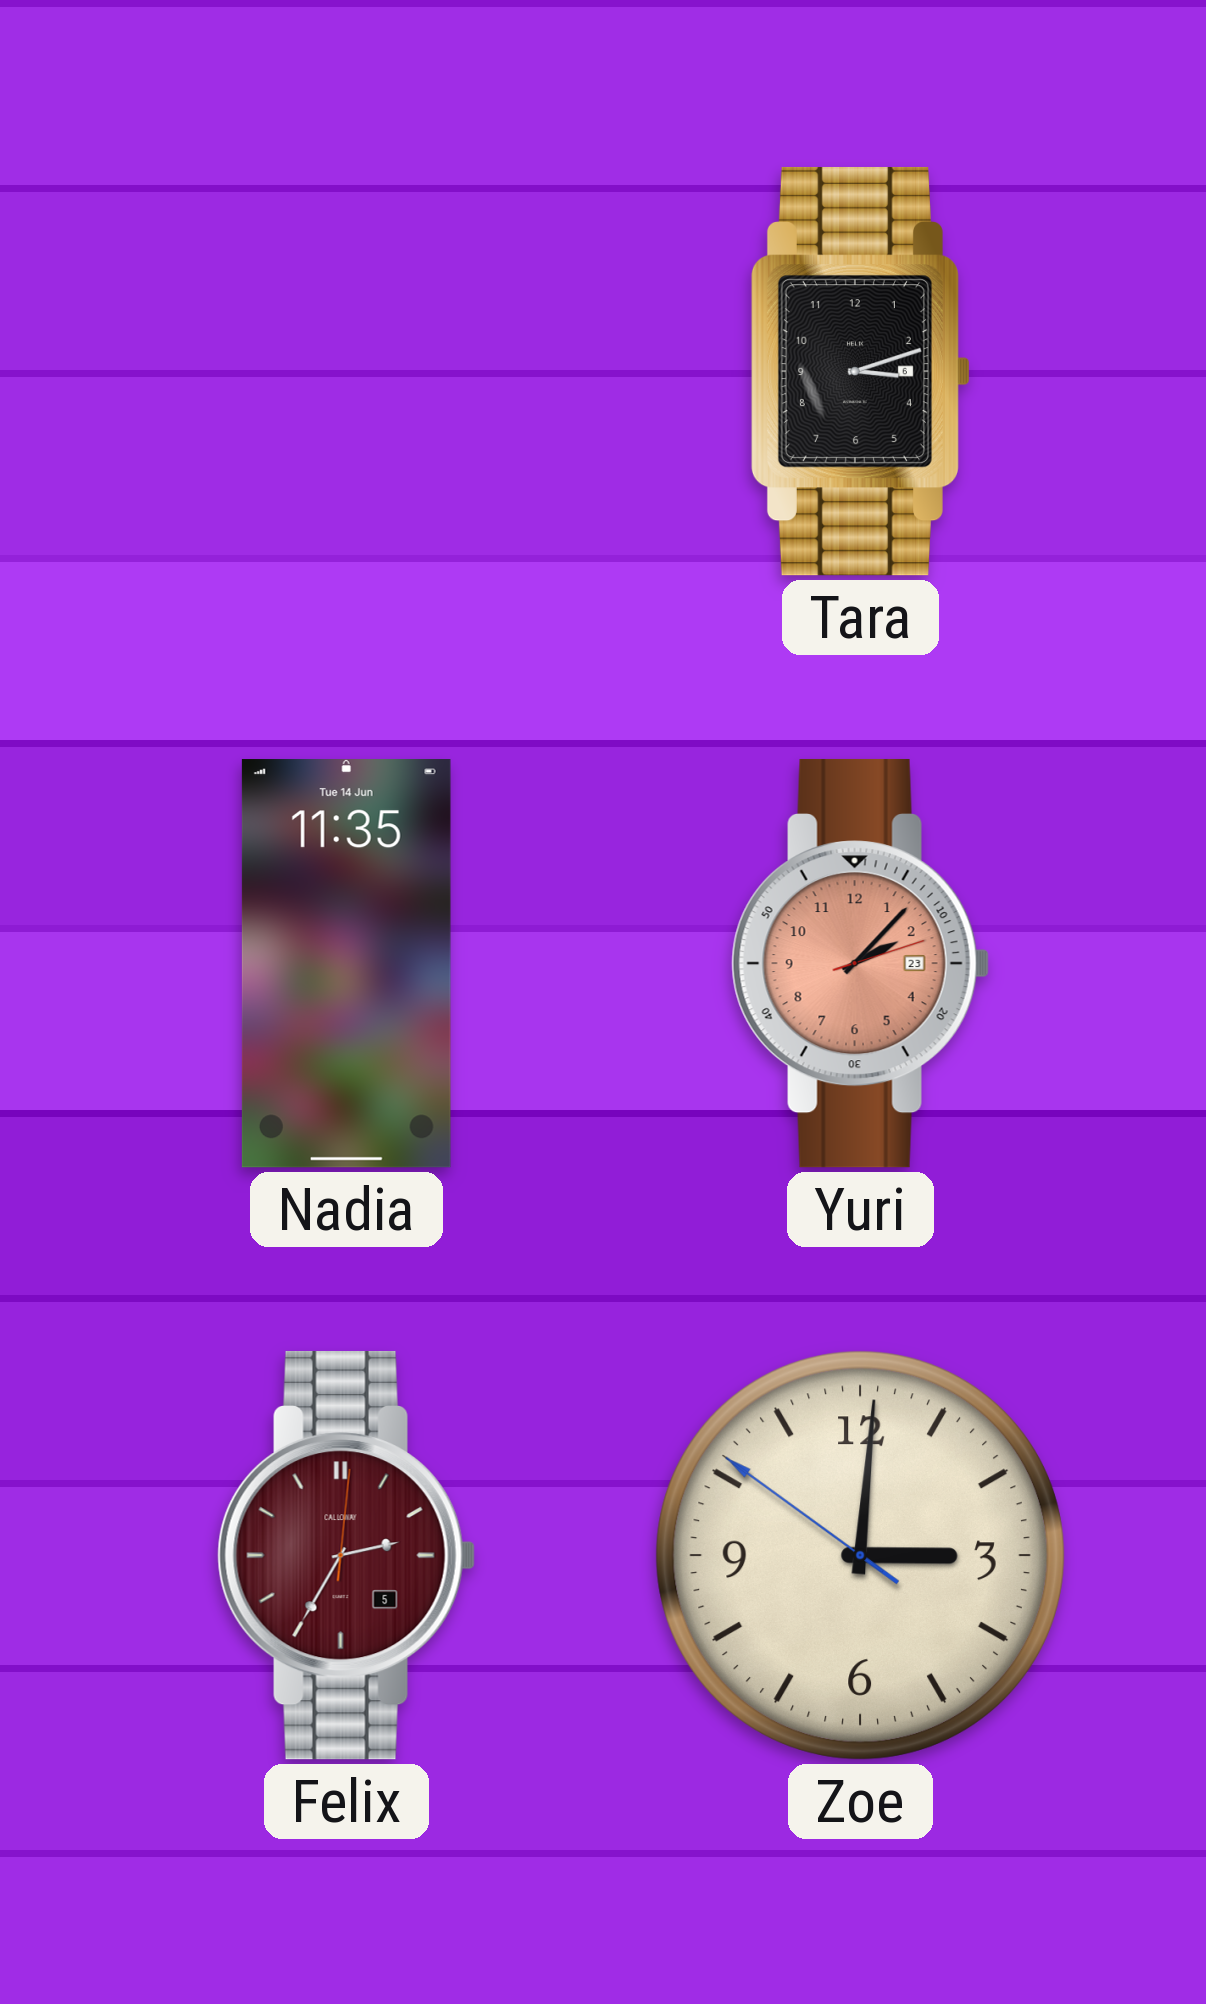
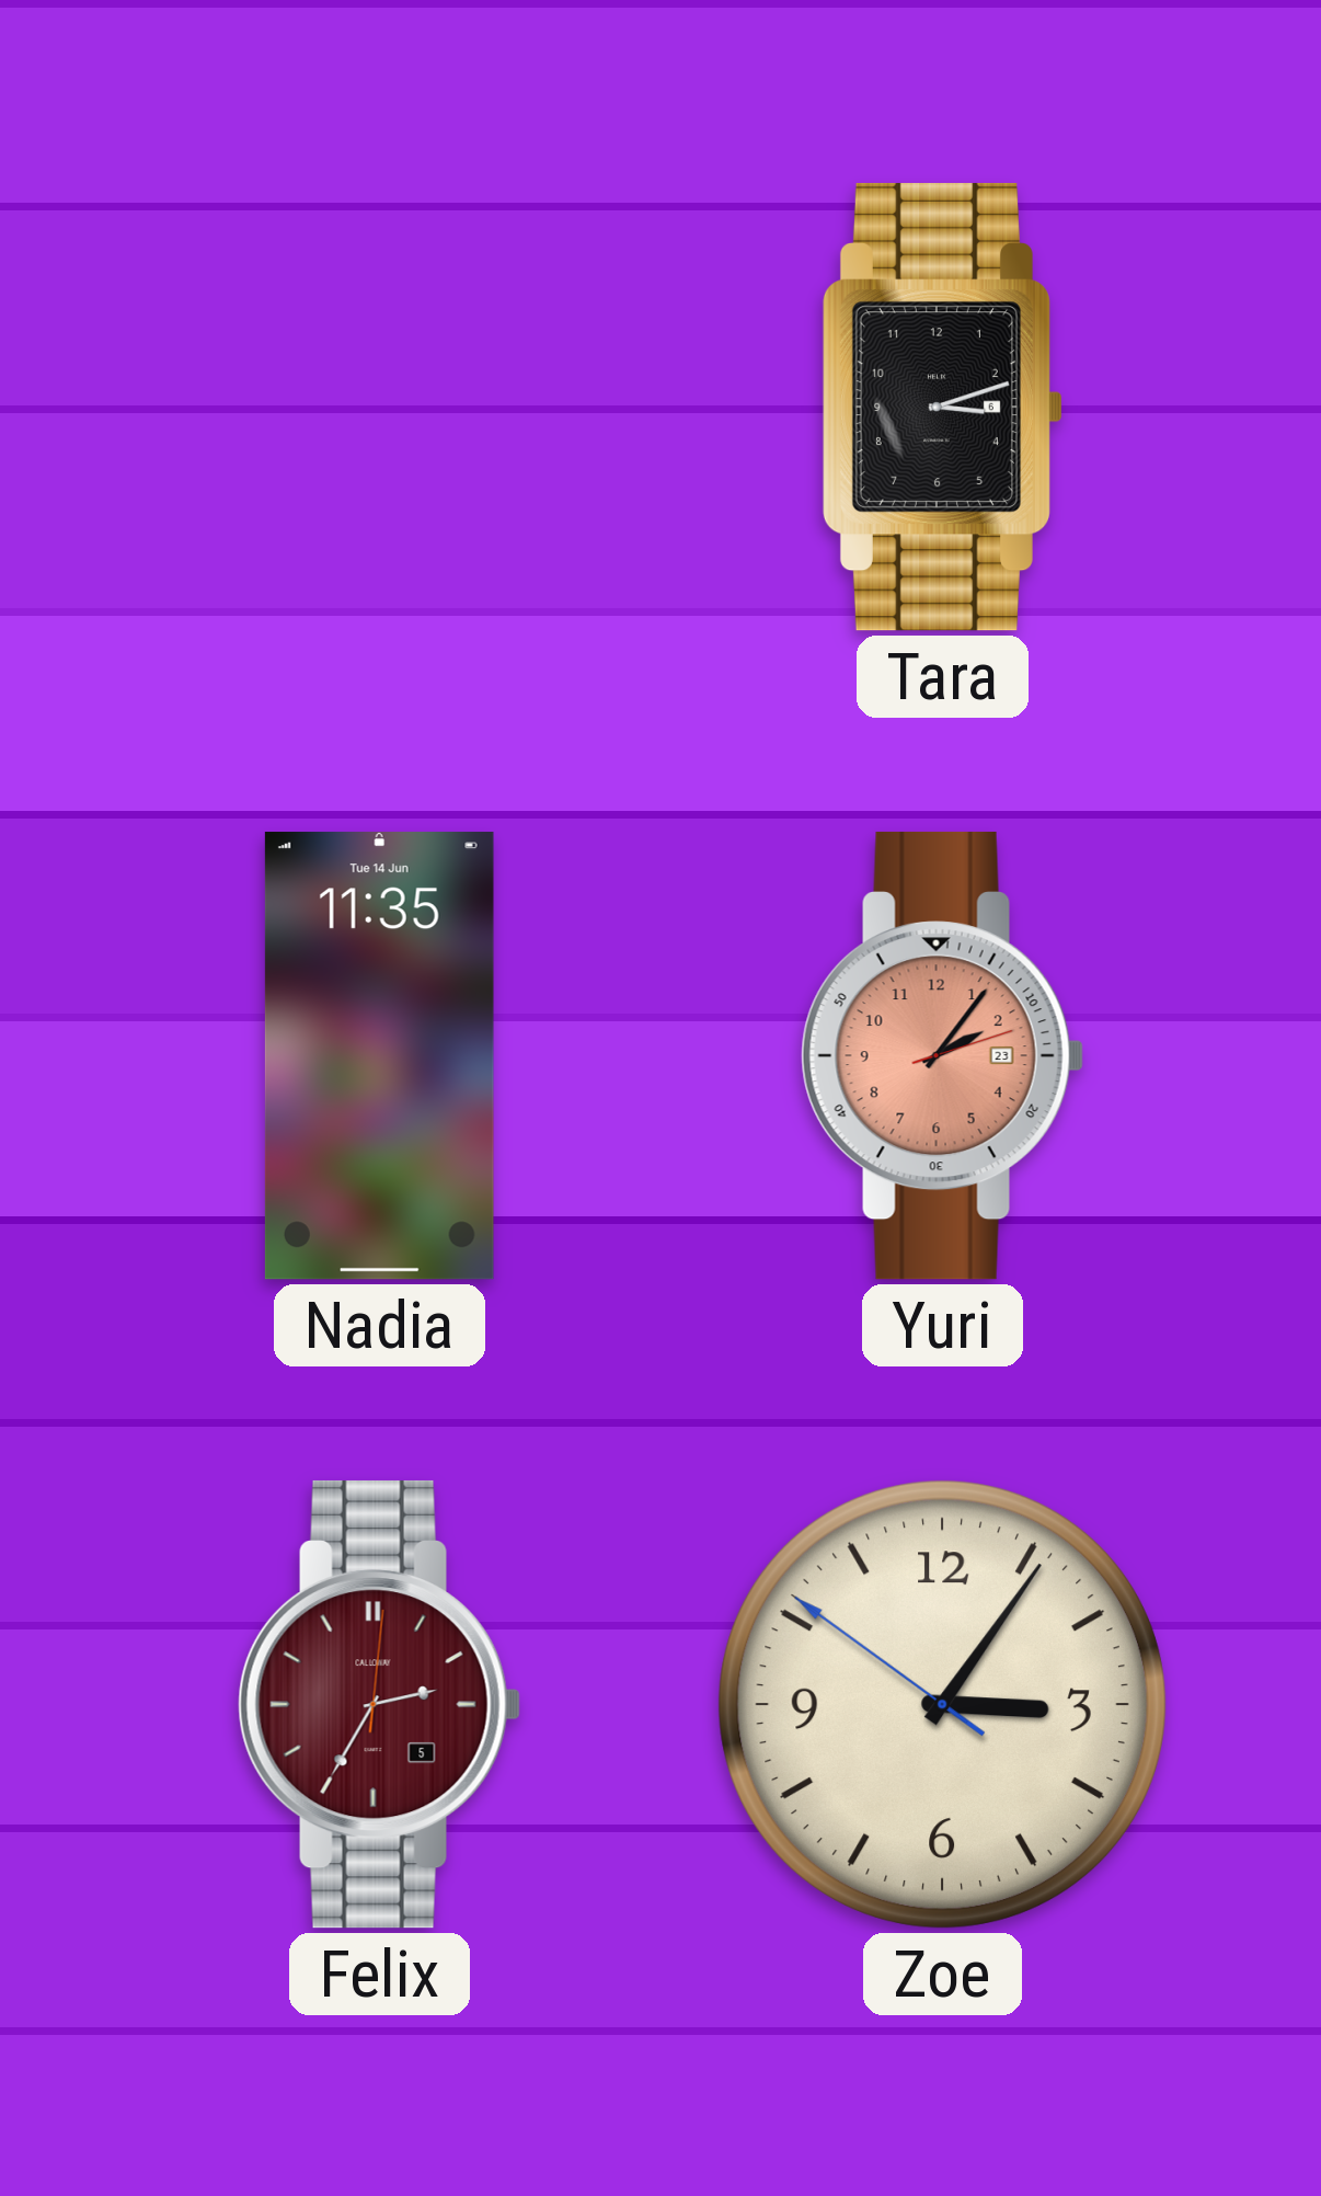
Yuri: 2:07 -> 2:06
Zoe: 3:00 -> 3:05
